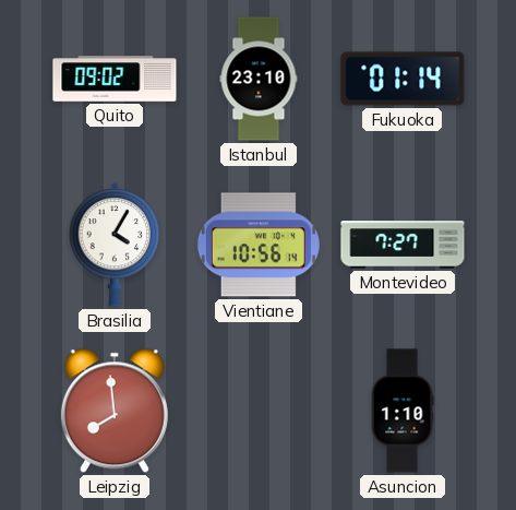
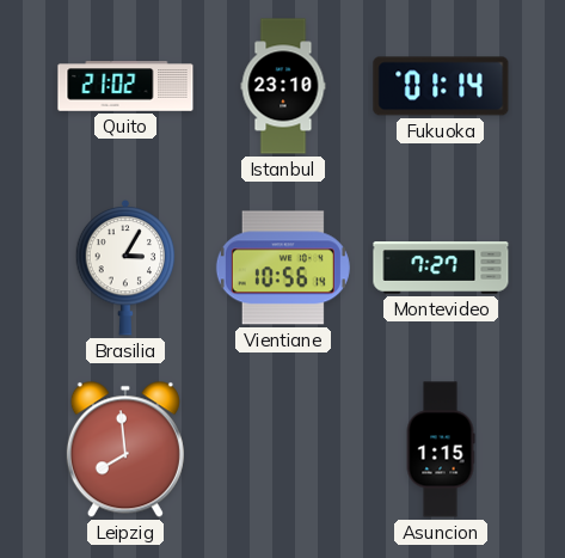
Quito: 09:02 -> 21:02
Brasilia: 4:05 -> 3:05
Asuncion: 1:10 -> 1:15
